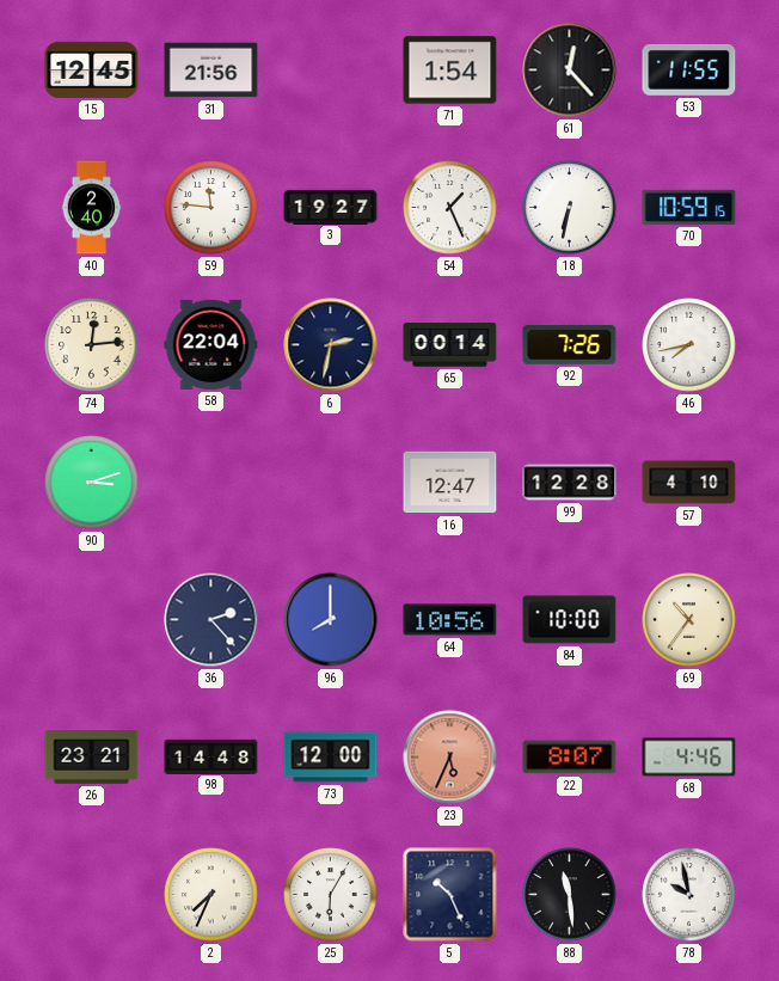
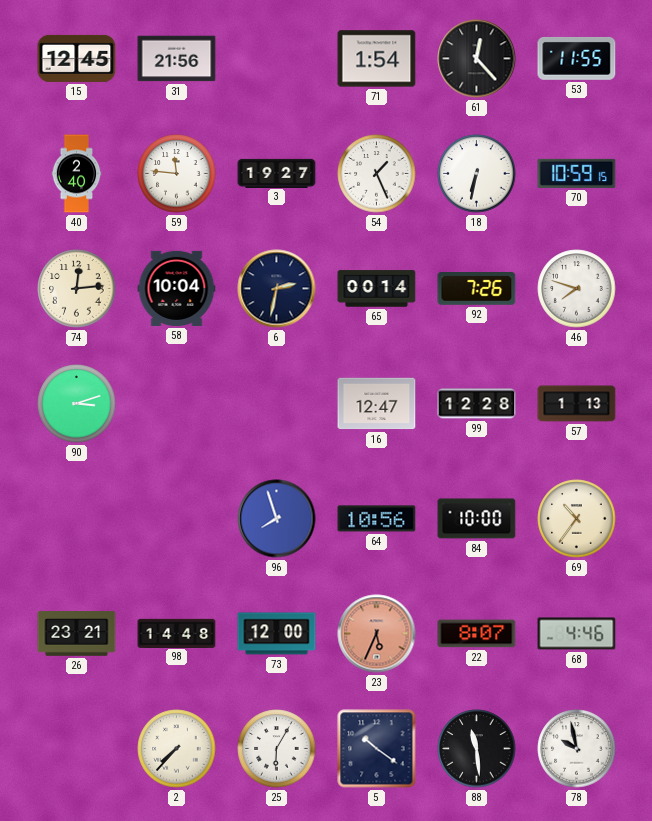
58: 22:04 -> 10:04
46: 7:43 -> 7:48
57: 4:10 -> 1:13
36: 2:23 -> none
96: 8:00 -> 7:57
2: 7:34 -> 7:37
5: 10:26 -> 10:21
